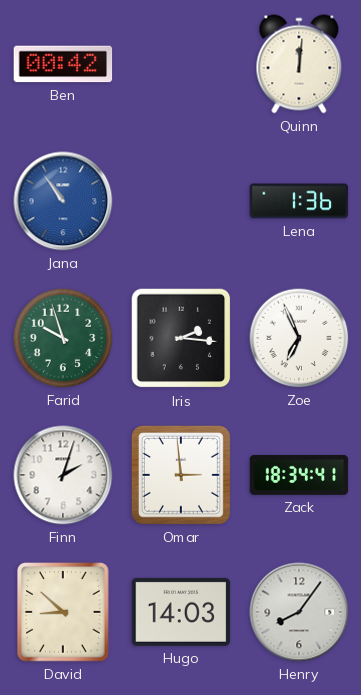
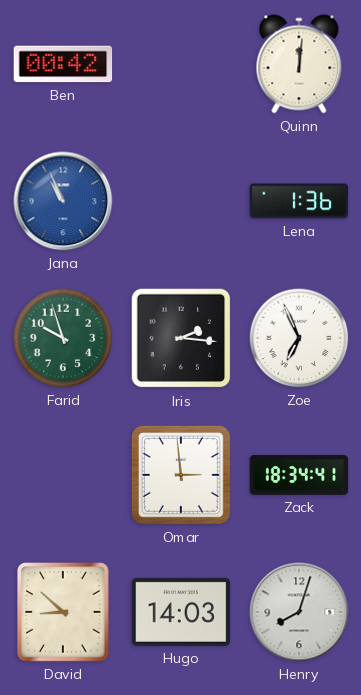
Jana: 10:54 -> 10:56
Finn: 2:03 -> none
Henry: 8:06 -> 8:03
